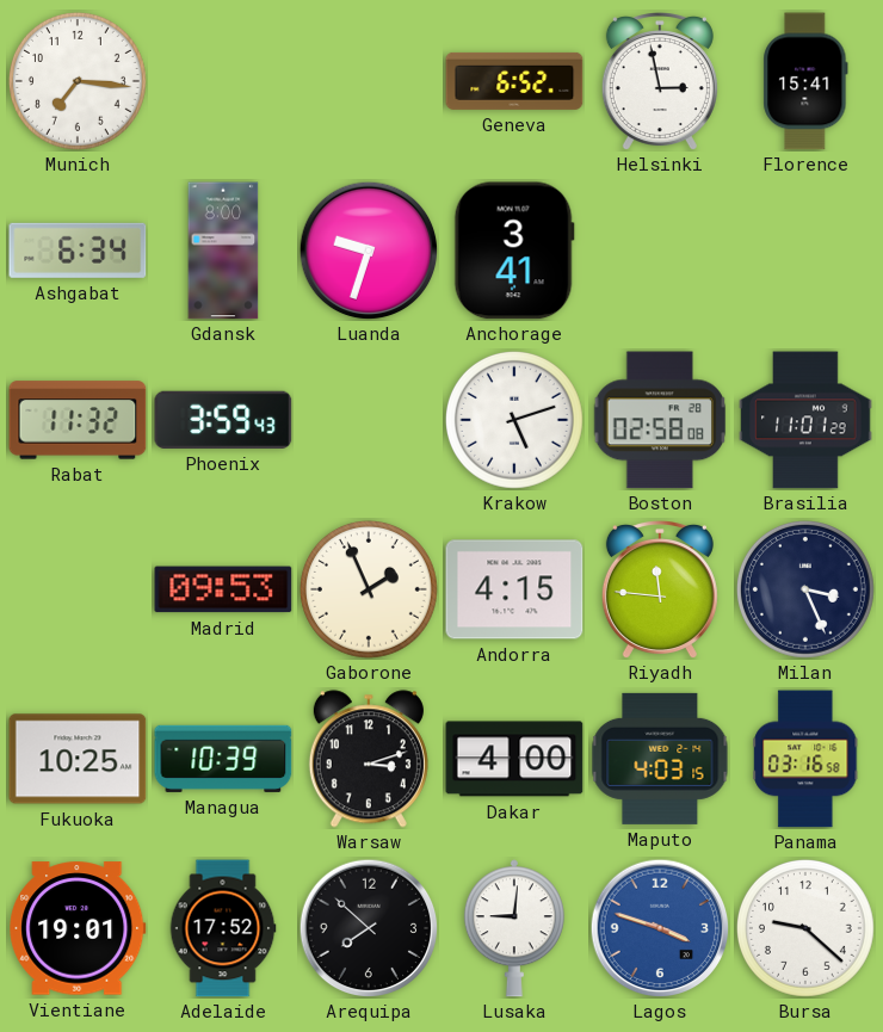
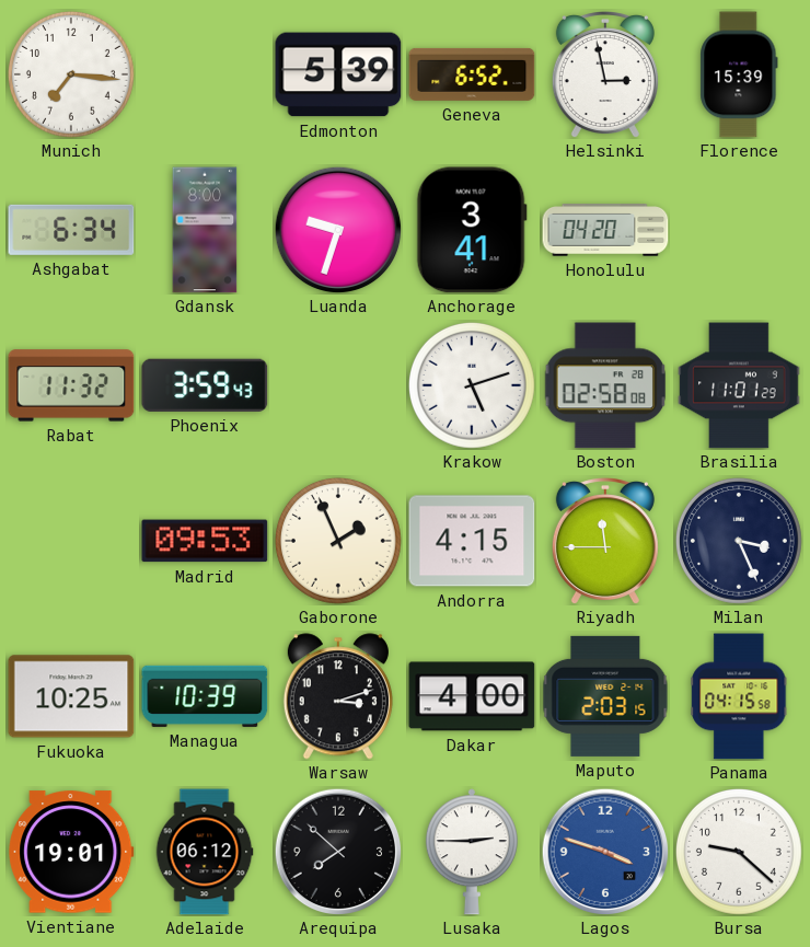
Edmonton: none -> 5:39
Florence: 15:41 -> 15:39
Honolulu: none -> 04:20
Riyadh: 11:46 -> 11:45
Maputo: 4:03 -> 2:03
Panama: 03:16 -> 04:15
Adelaide: 17:52 -> 06:12
Lusaka: 9:01 -> 2:45
